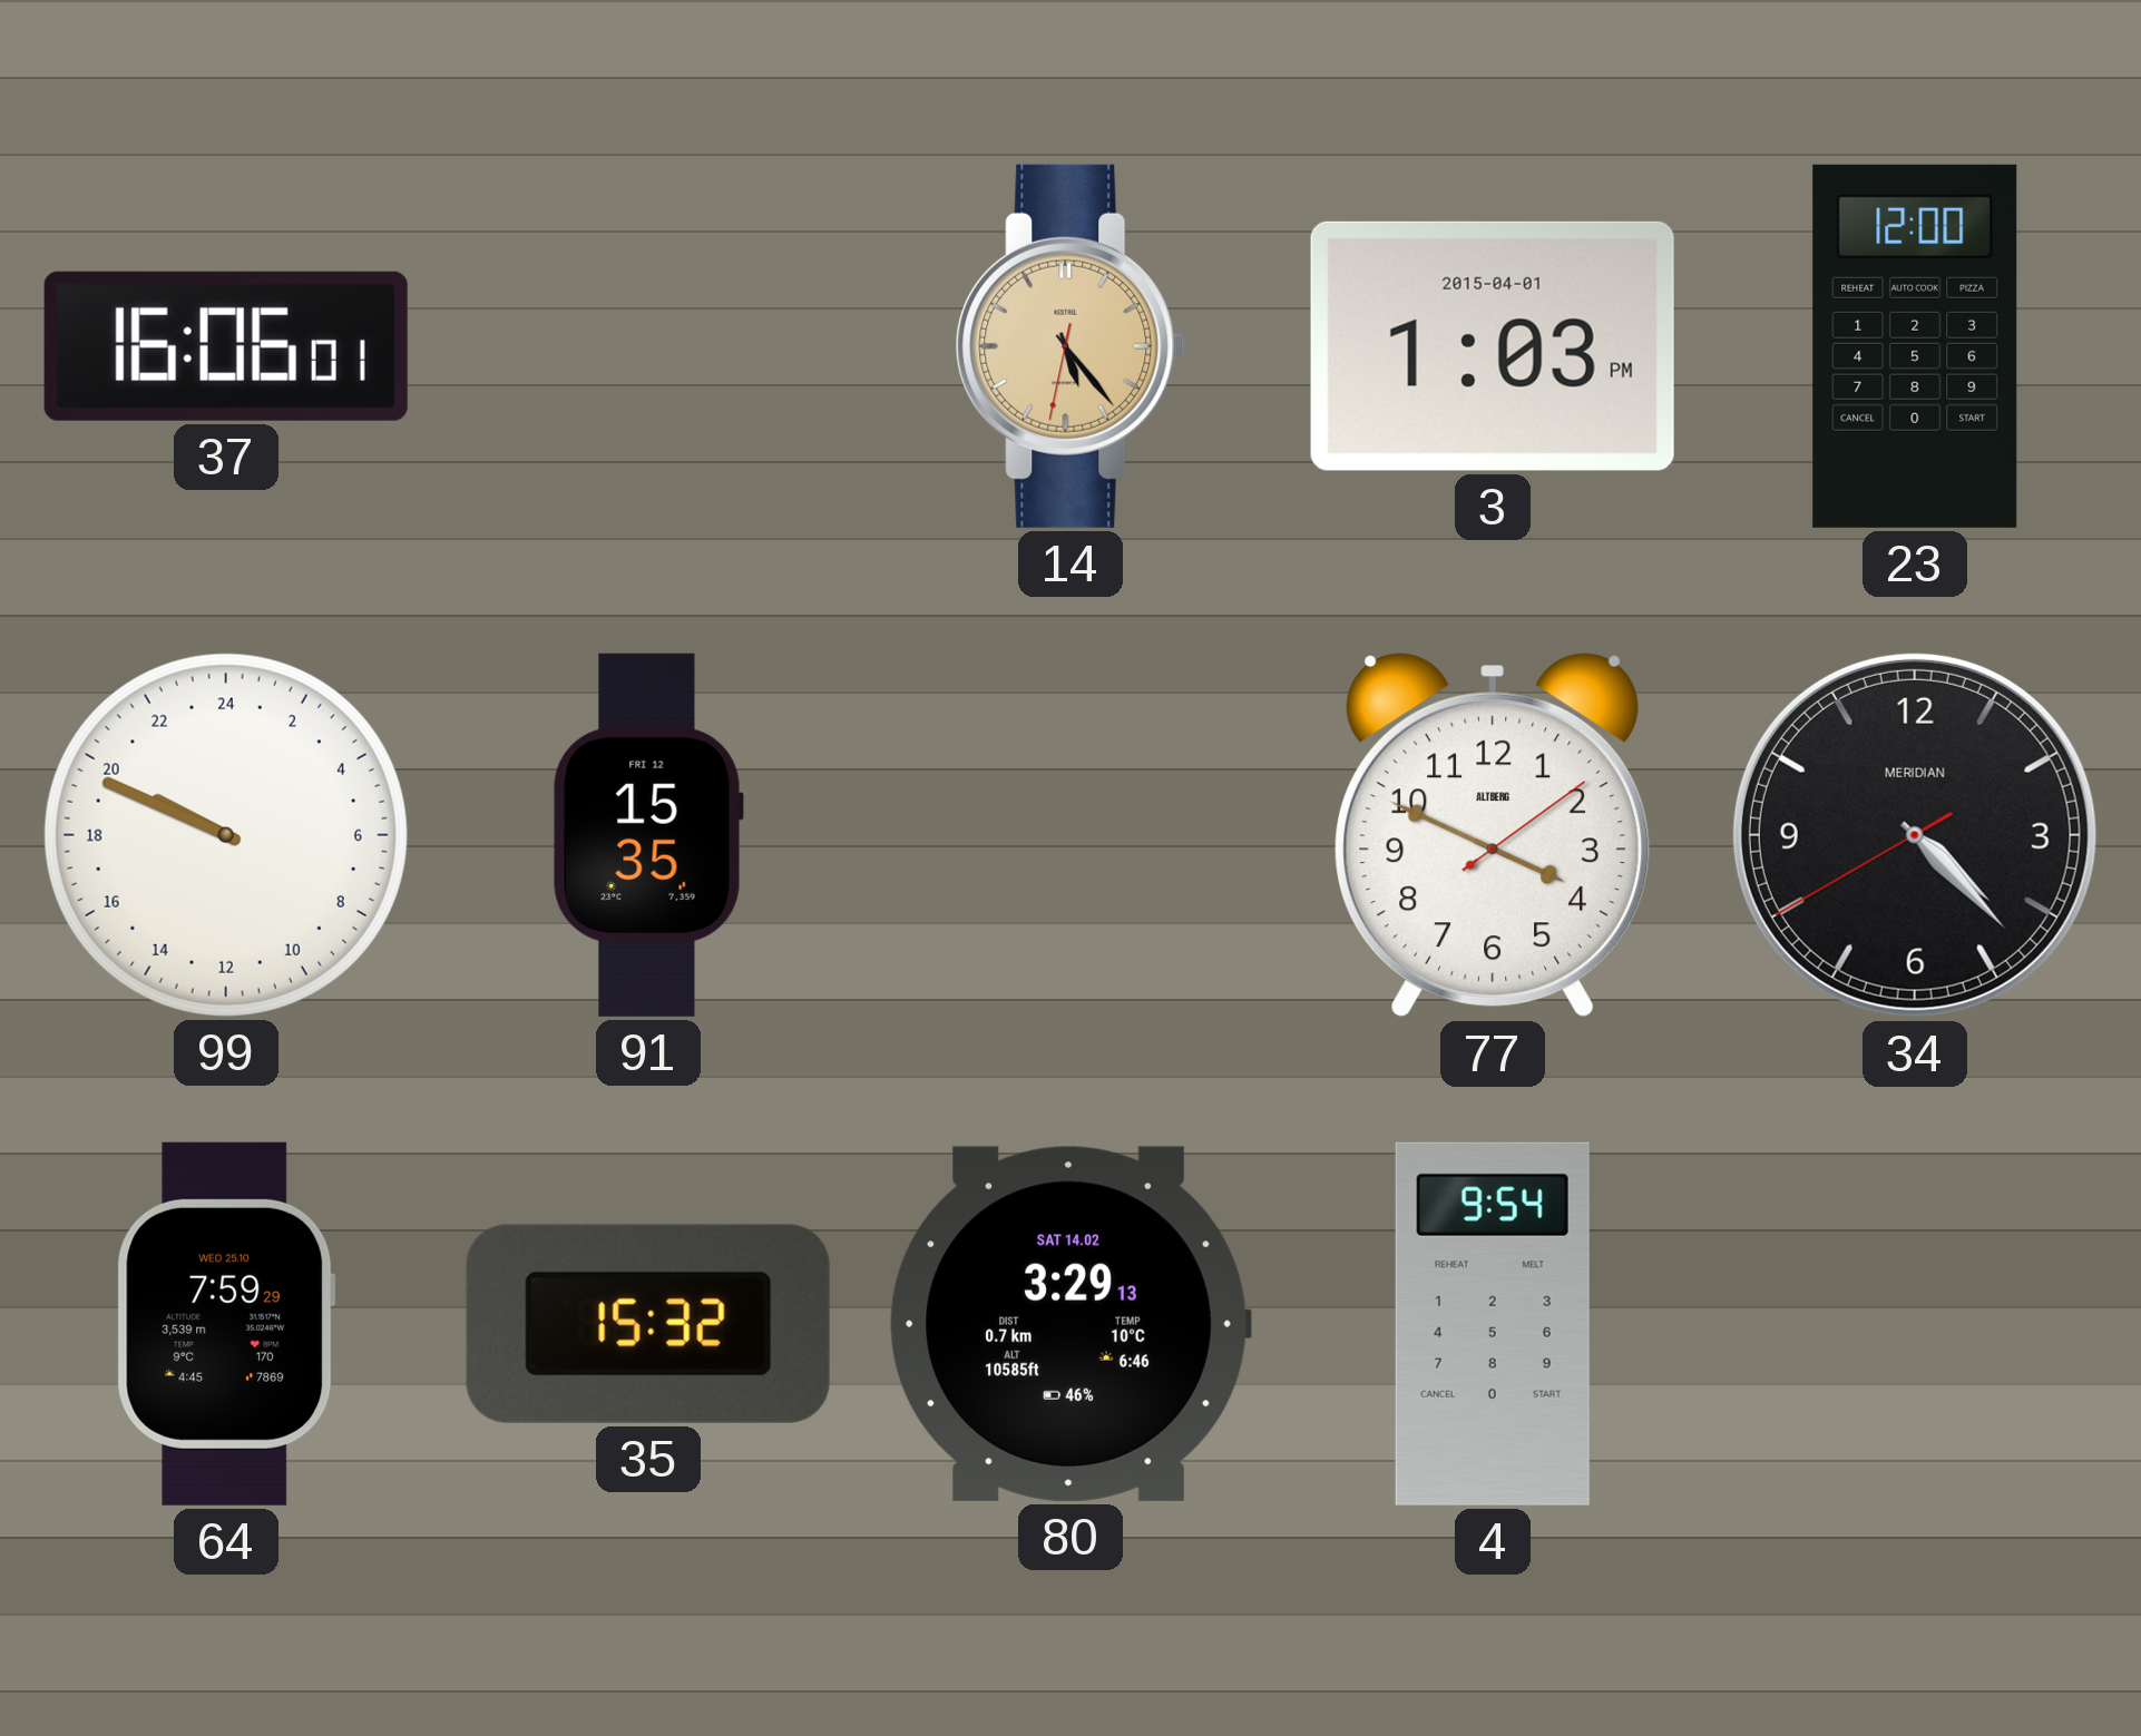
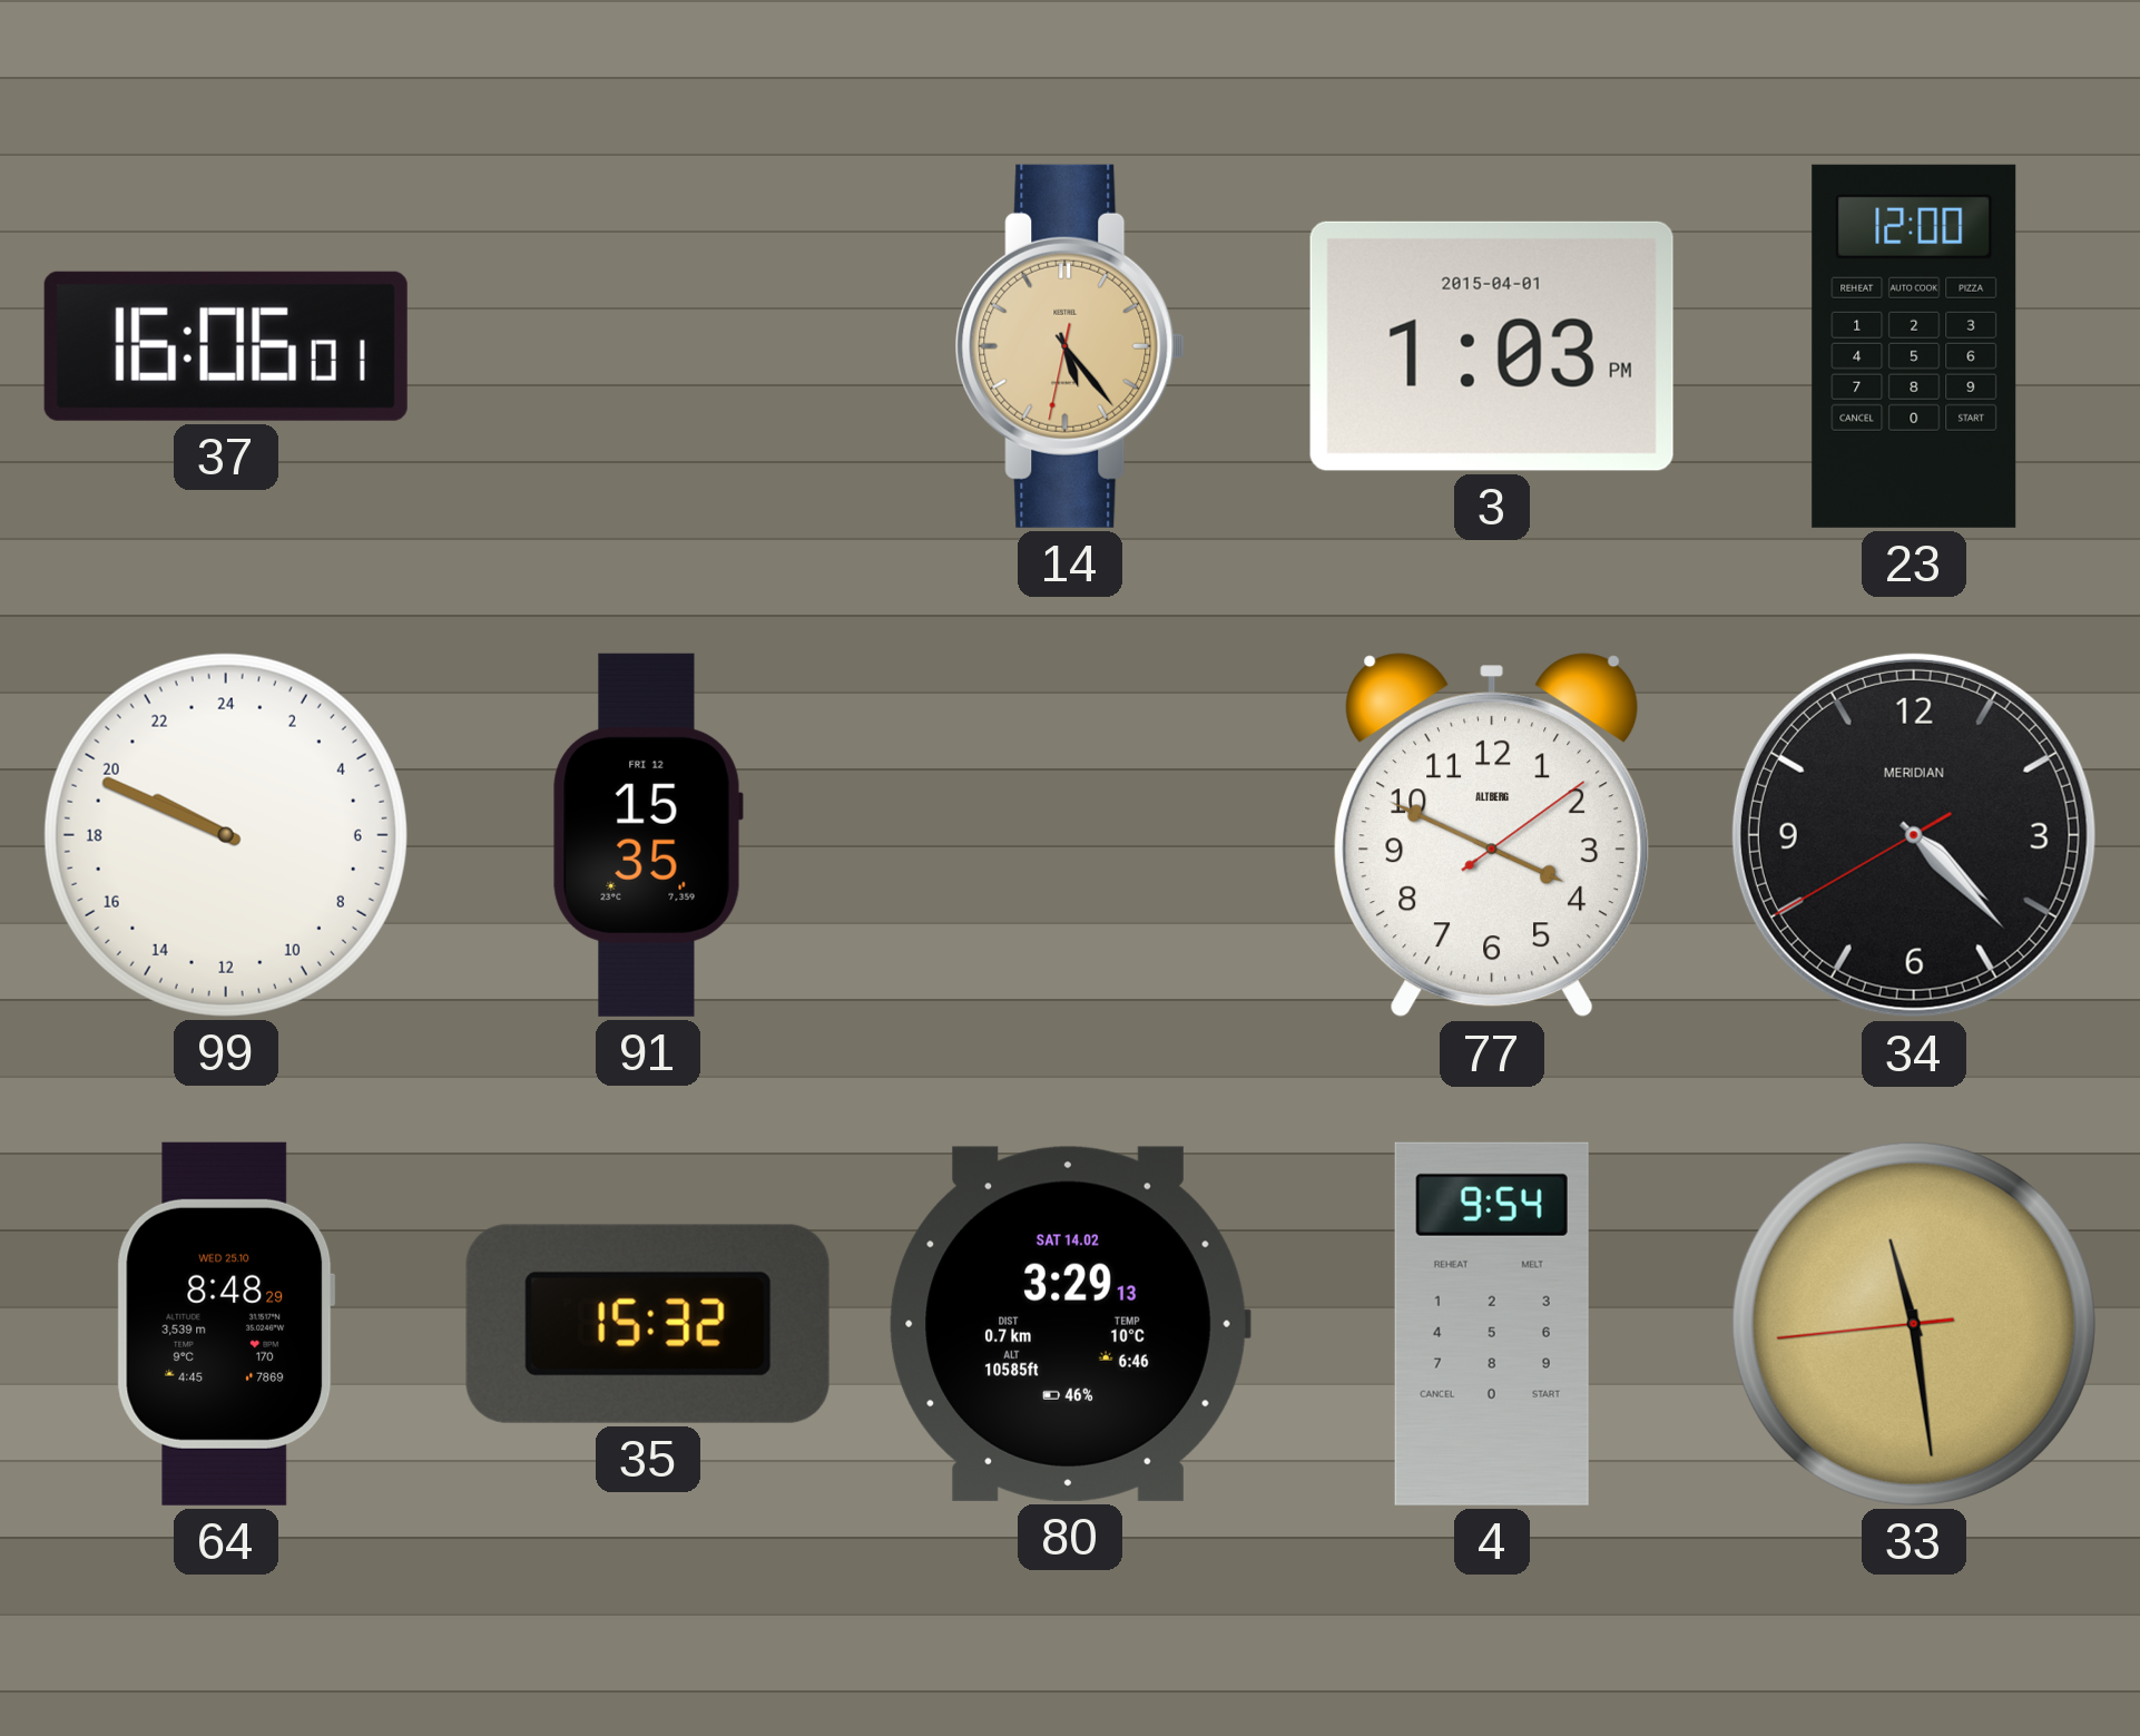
64: 7:59 -> 8:48
33: none -> 11:28
